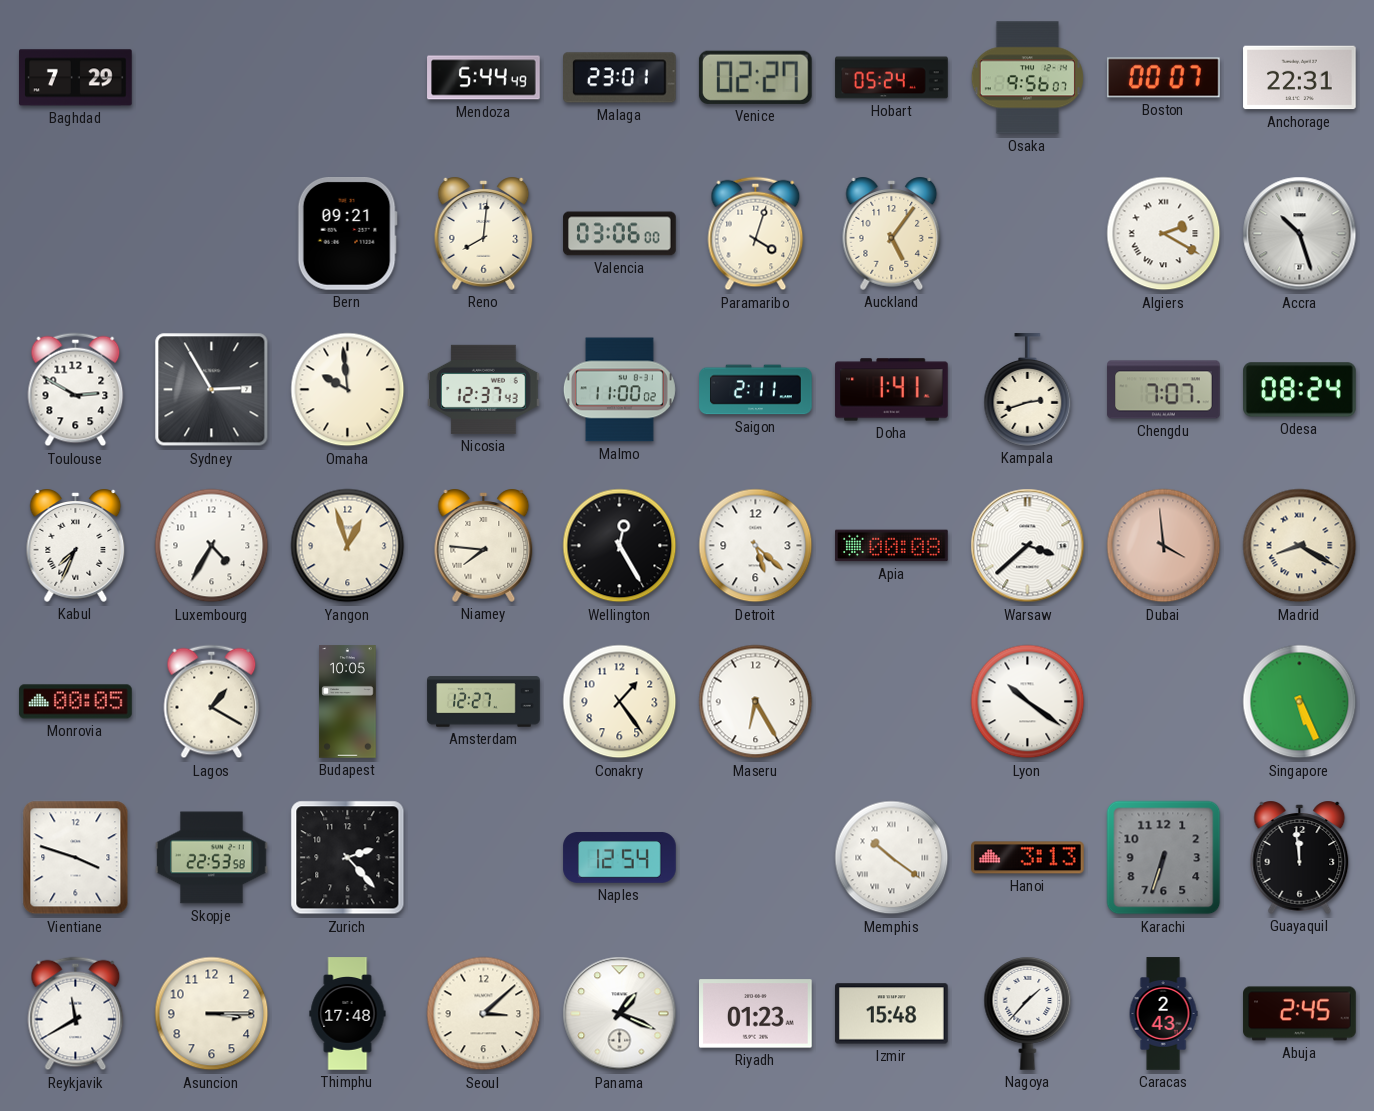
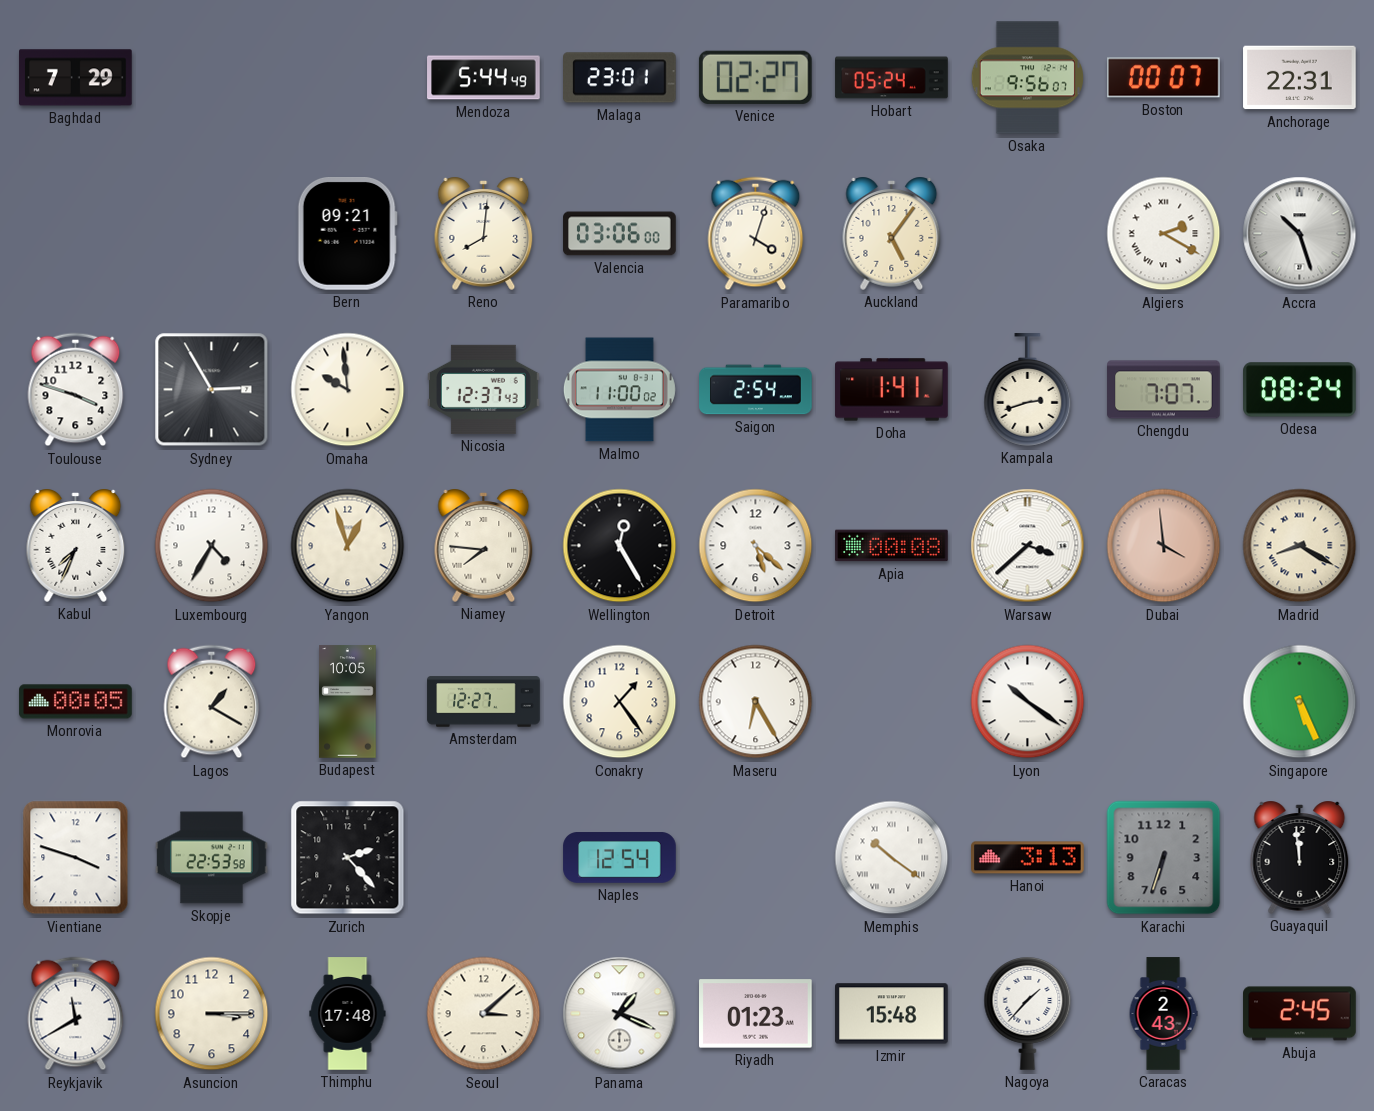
Toulouse: 2:50 -> 3:48
Saigon: 2:11 -> 2:54
